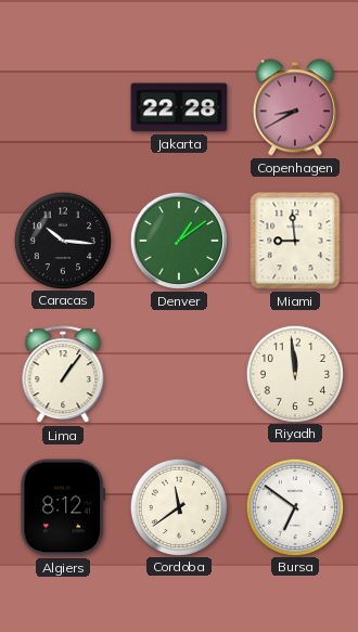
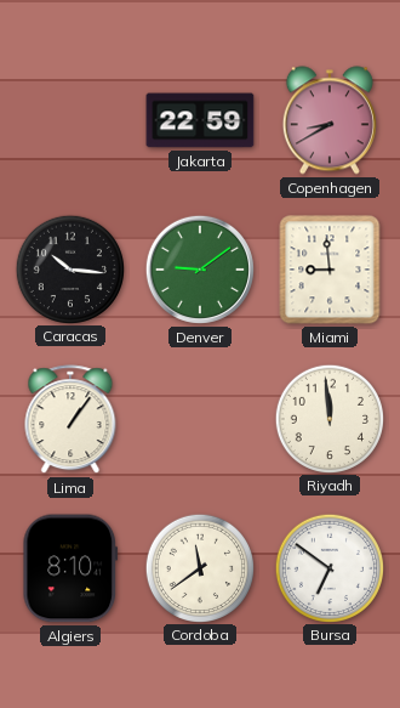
Jakarta: 22:28 -> 22:59
Denver: 1:09 -> 9:09
Algiers: 8:12 -> 8:10
